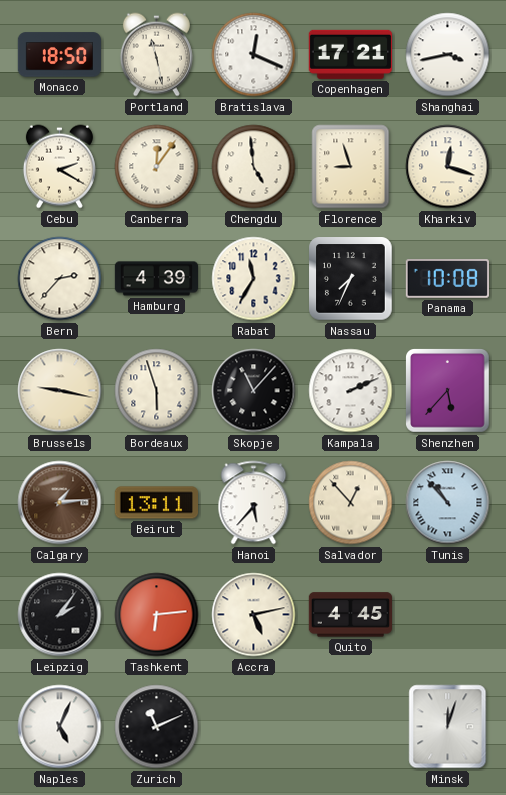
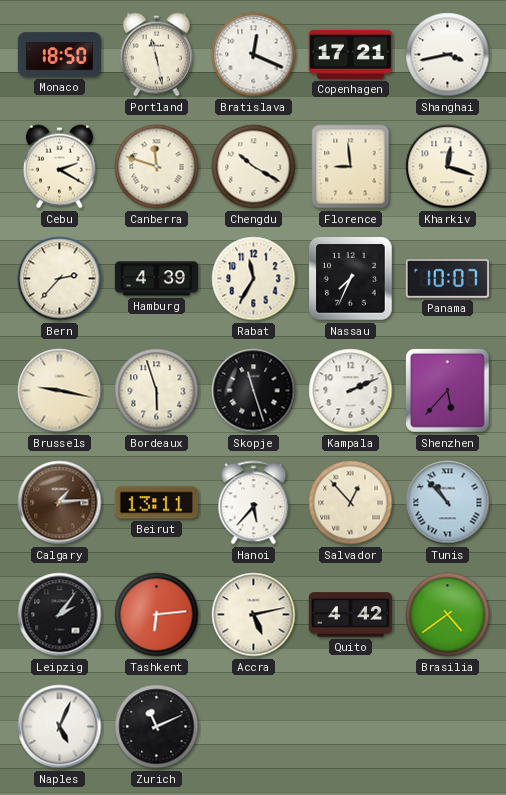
Canberra: 12:06 -> 11:48
Chengdu: 4:59 -> 10:20
Florence: 8:57 -> 8:59
Panama: 10:08 -> 10:07
Skopje: 11:07 -> 11:27
Quito: 4:45 -> 4:42
Brasilia: none -> 4:39
Minsk: 12:03 -> none
